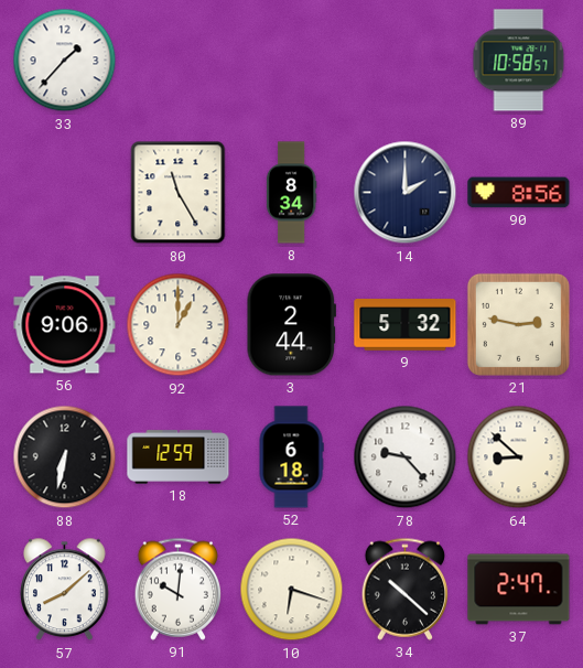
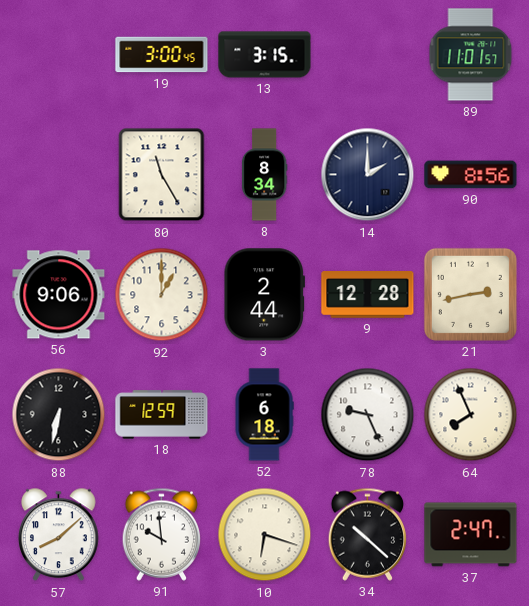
33: 1:37 -> none
19: none -> 3:00
13: none -> 3:15
89: 10:58 -> 11:01
9: 5:32 -> 12:28
21: 2:47 -> 2:43
78: 9:23 -> 9:26
64: 8:52 -> 7:56
91: 10:01 -> 9:59
